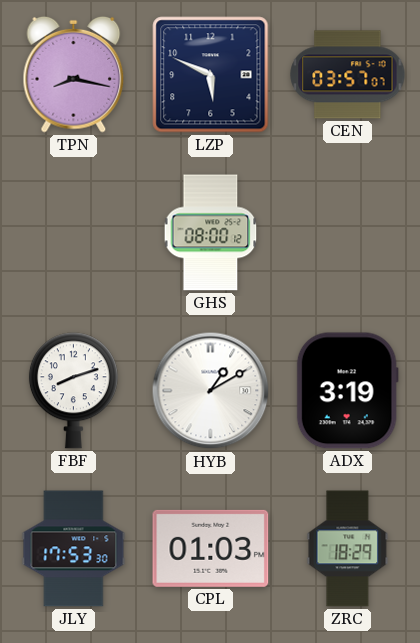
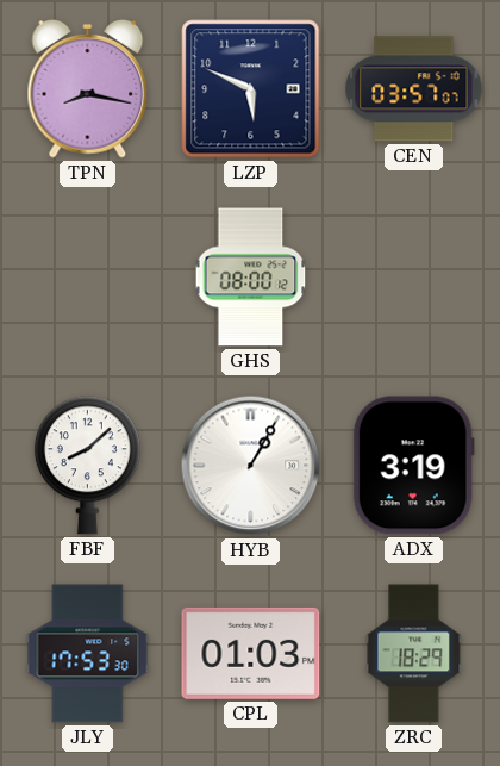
FBF: 8:12 -> 8:08
HYB: 1:10 -> 1:05
